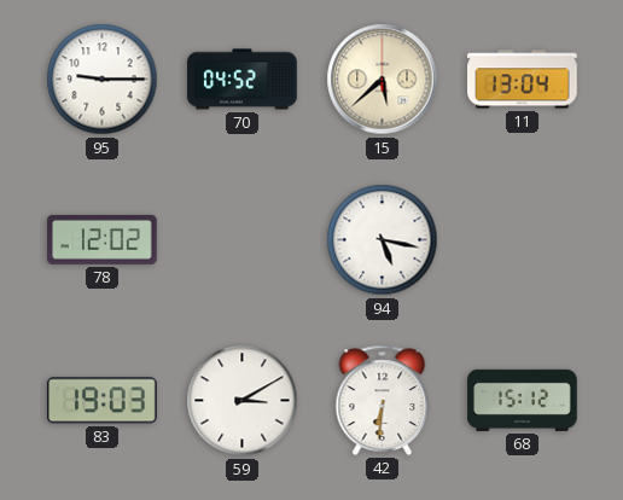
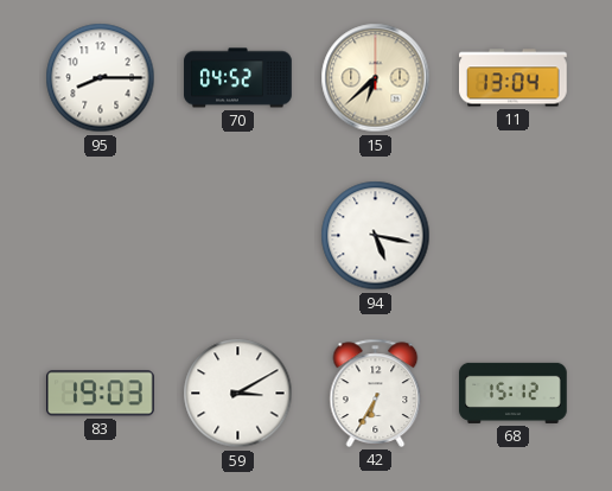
95: 9:15 -> 8:15
15: 5:38 -> 6:38
78: 12:02 -> none
42: 6:31 -> 6:35
